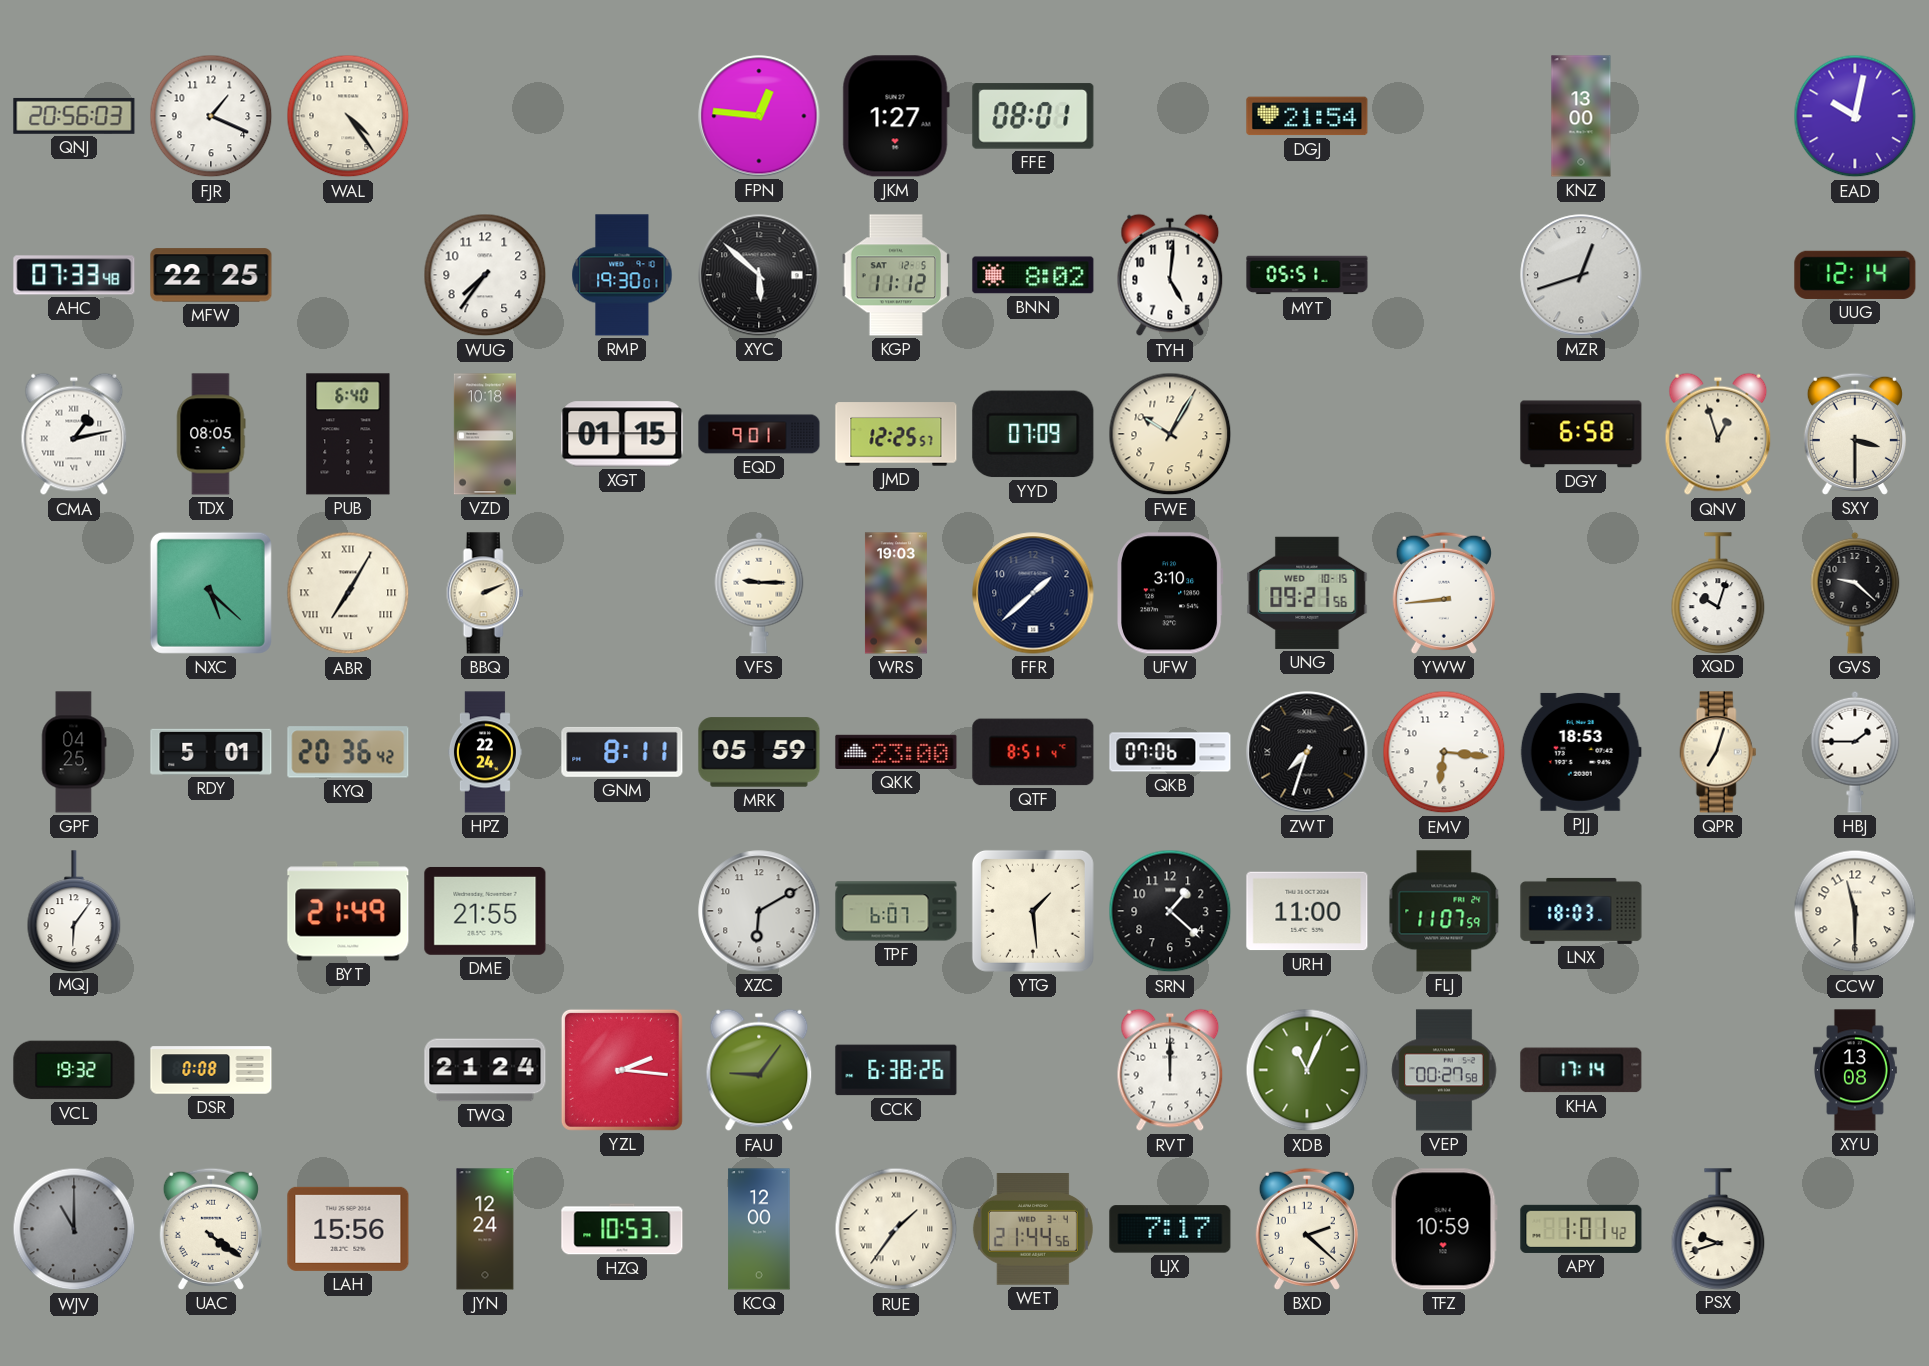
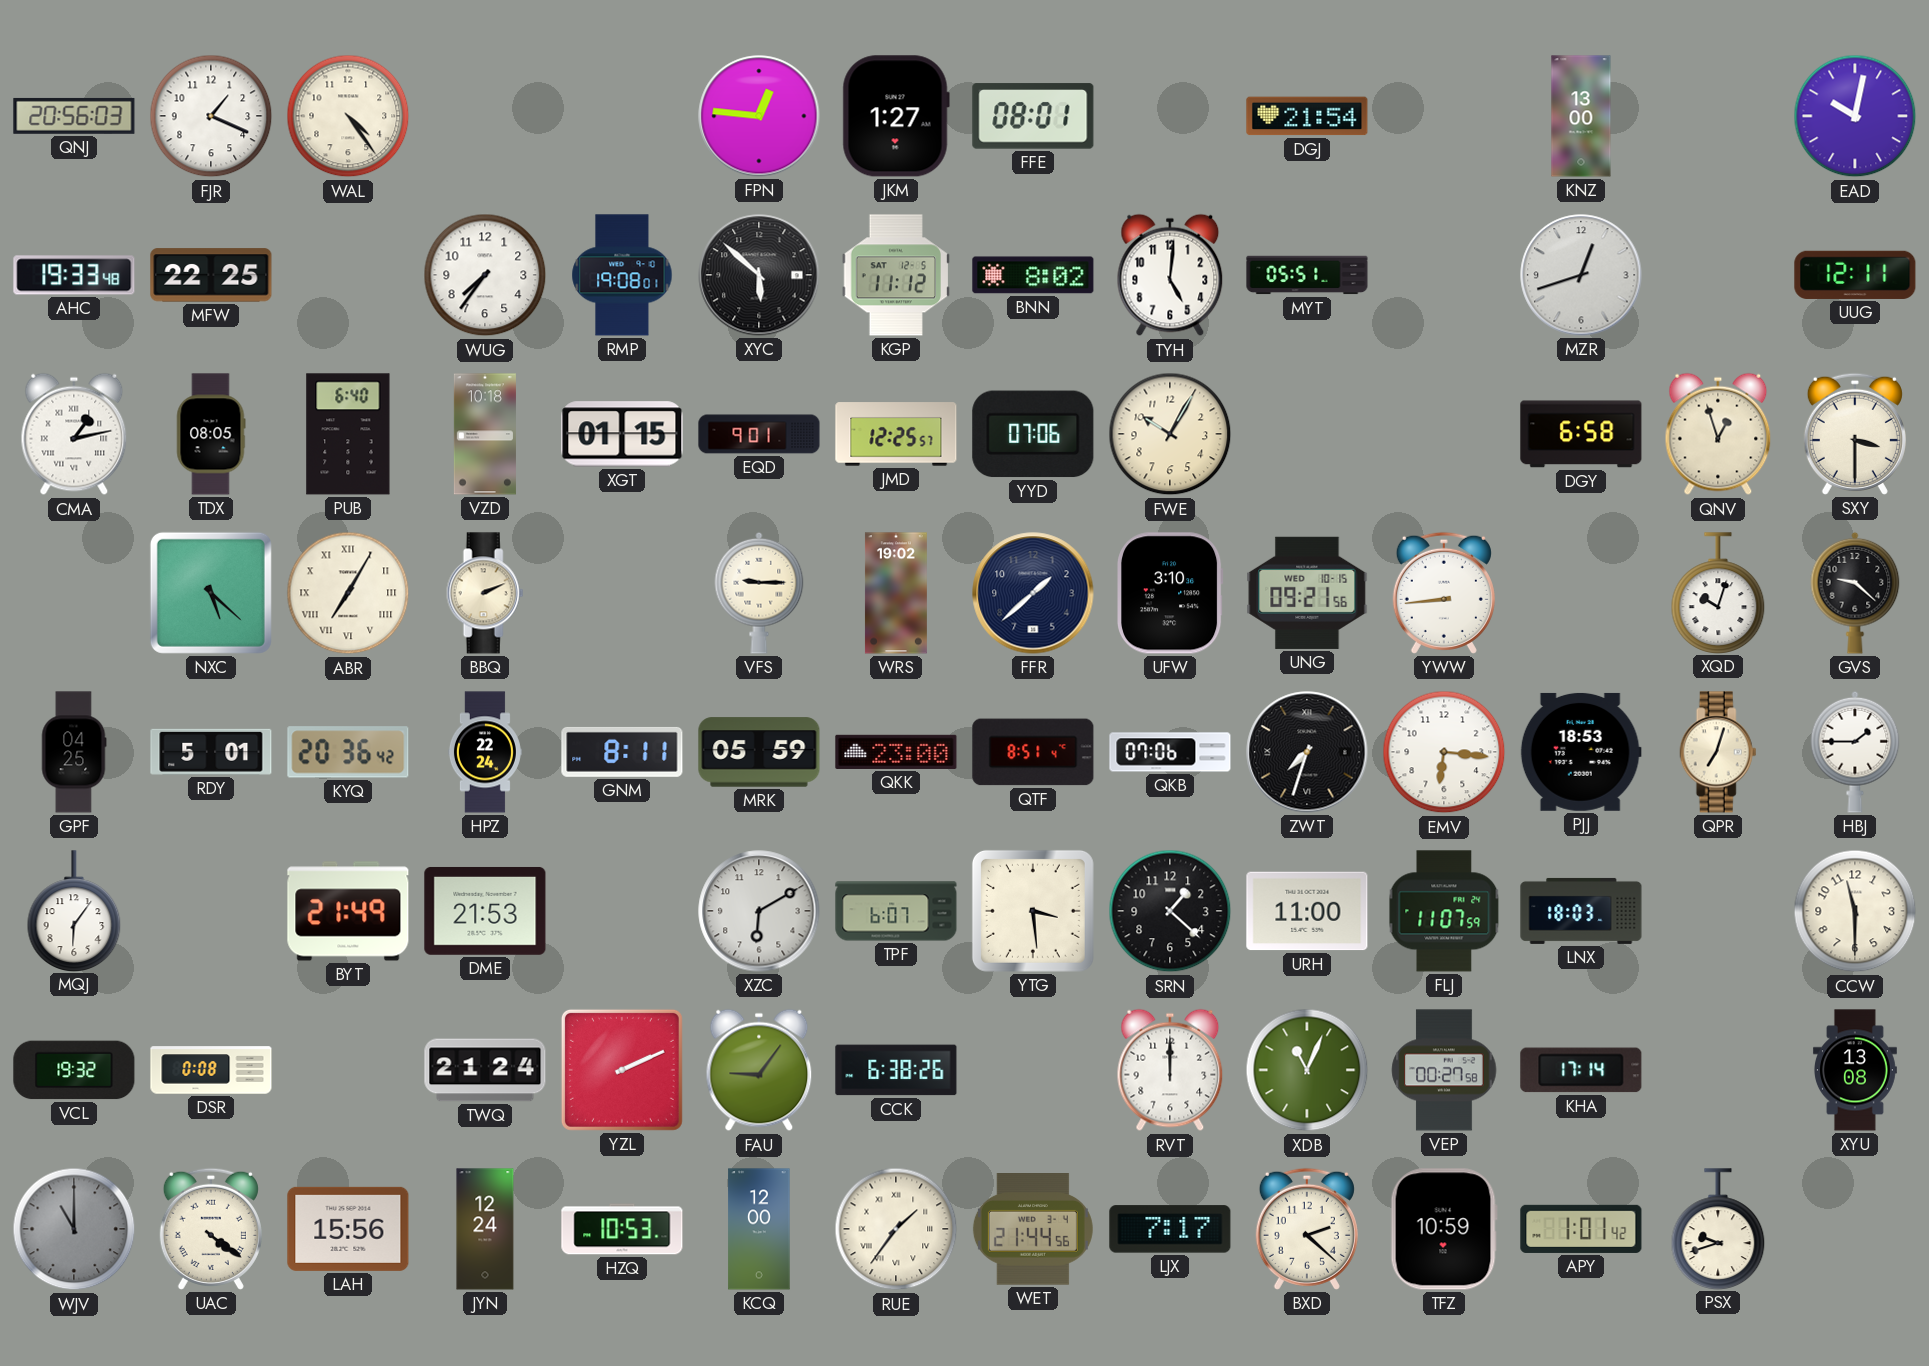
AHC: 07:33 -> 19:33
RMP: 19:30 -> 19:08
UUG: 12:14 -> 12:11
YYD: 07:09 -> 07:06
WRS: 19:03 -> 19:02
DME: 21:55 -> 21:53
YTG: 1:29 -> 3:29
YZL: 2:16 -> 2:11
